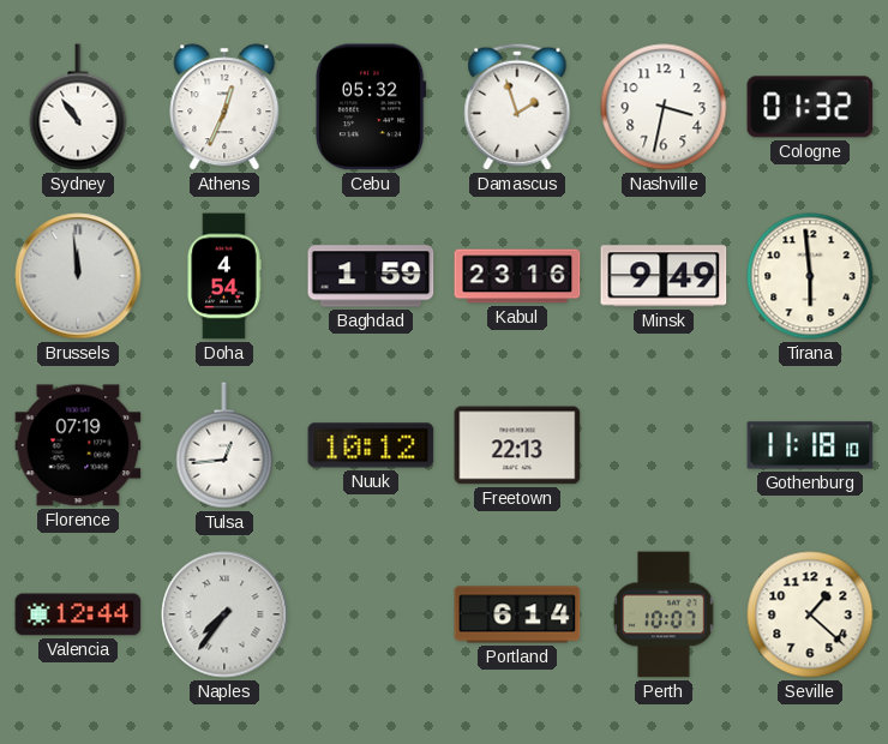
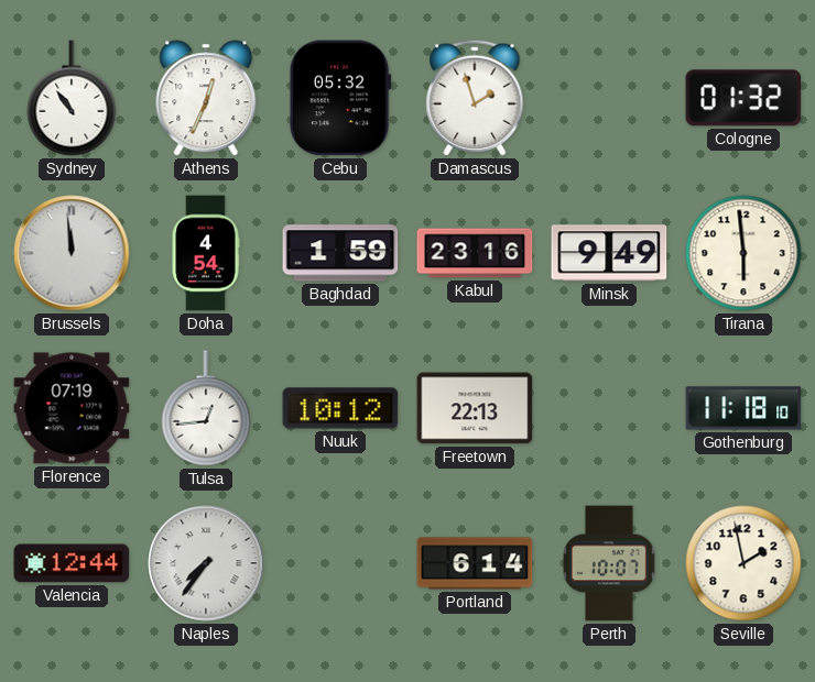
Nashville: 3:32 -> none
Seville: 1:22 -> 1:58
